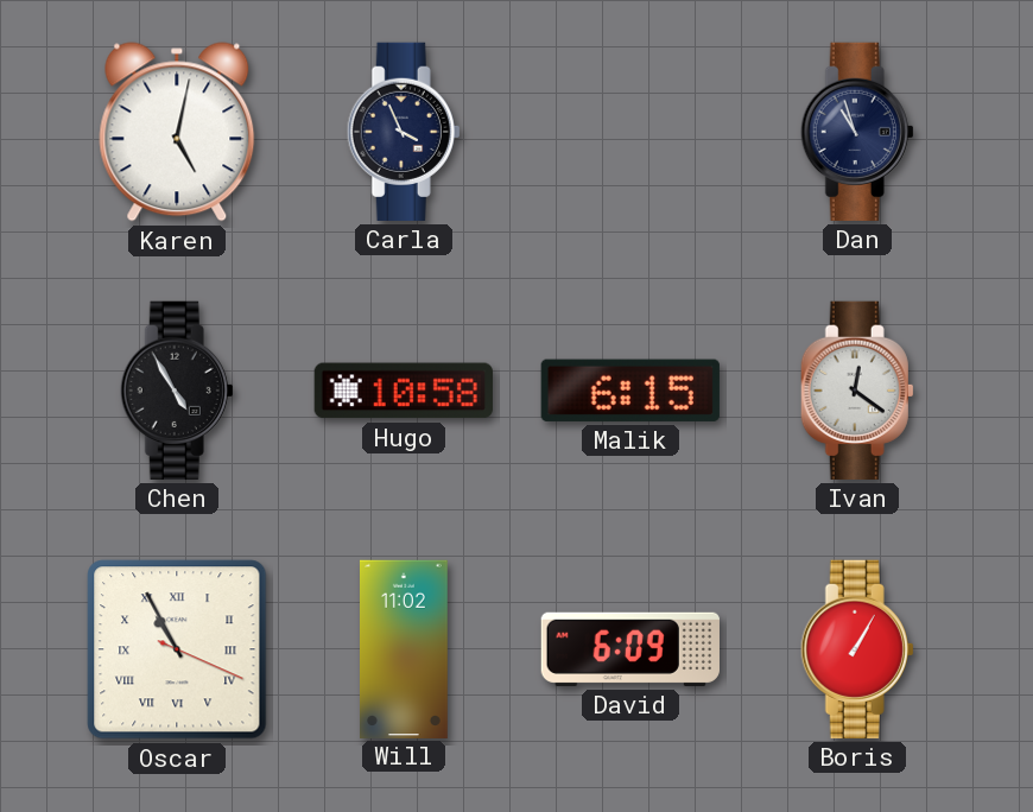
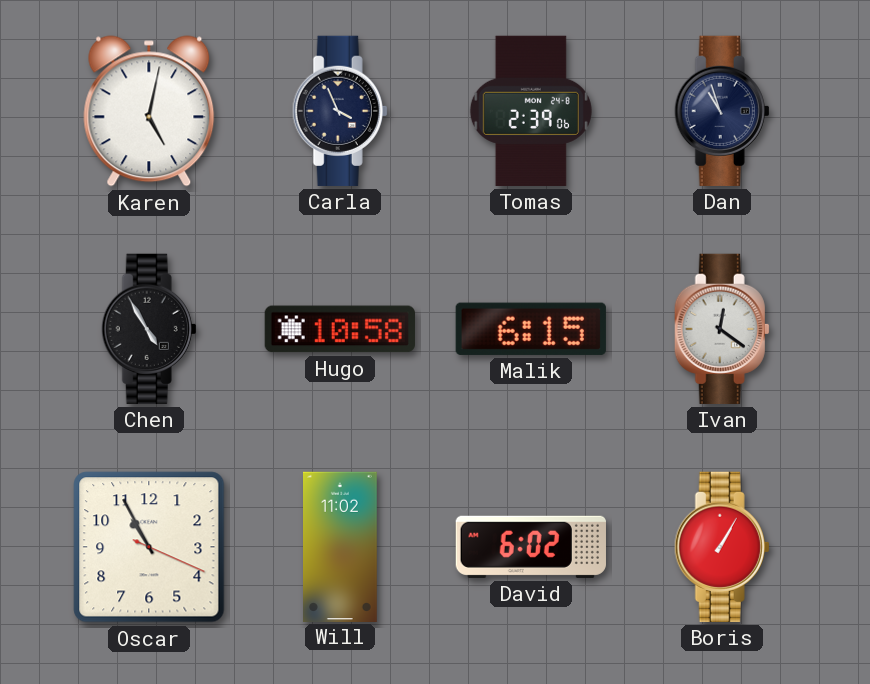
Tomas: none -> 2:39
Oscar numerals: Roman -> Arabic
David: 6:09 -> 6:02
